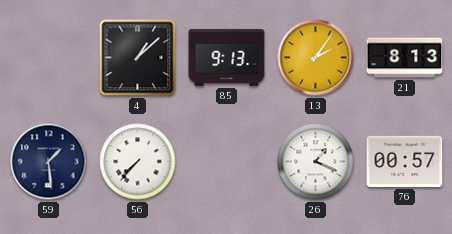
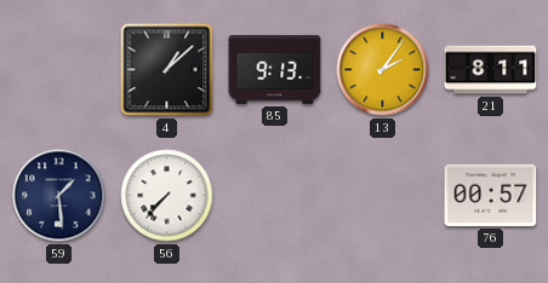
21: 8:13 -> 8:11
26: 1:19 -> none
